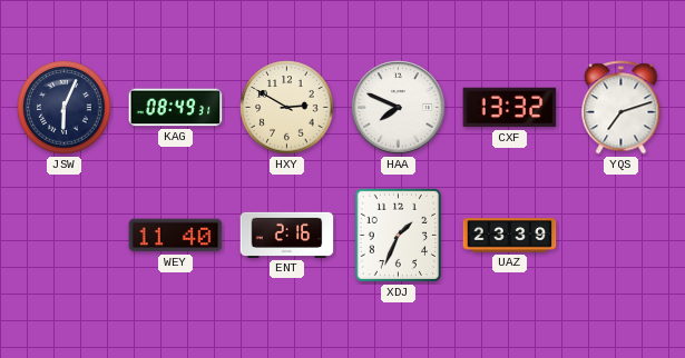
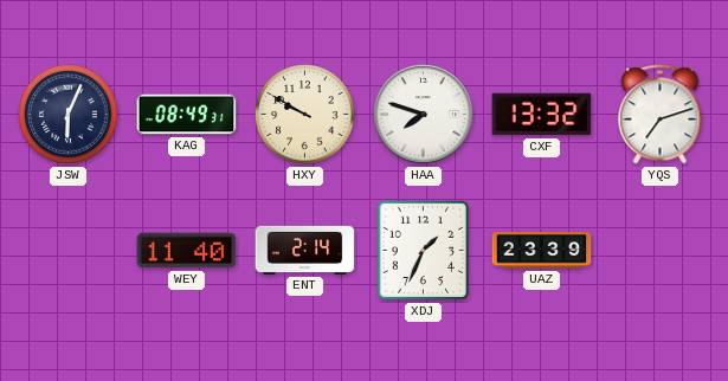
HXY: 2:50 -> 9:50
HAA: 7:49 -> 7:48
ENT: 2:16 -> 2:14
